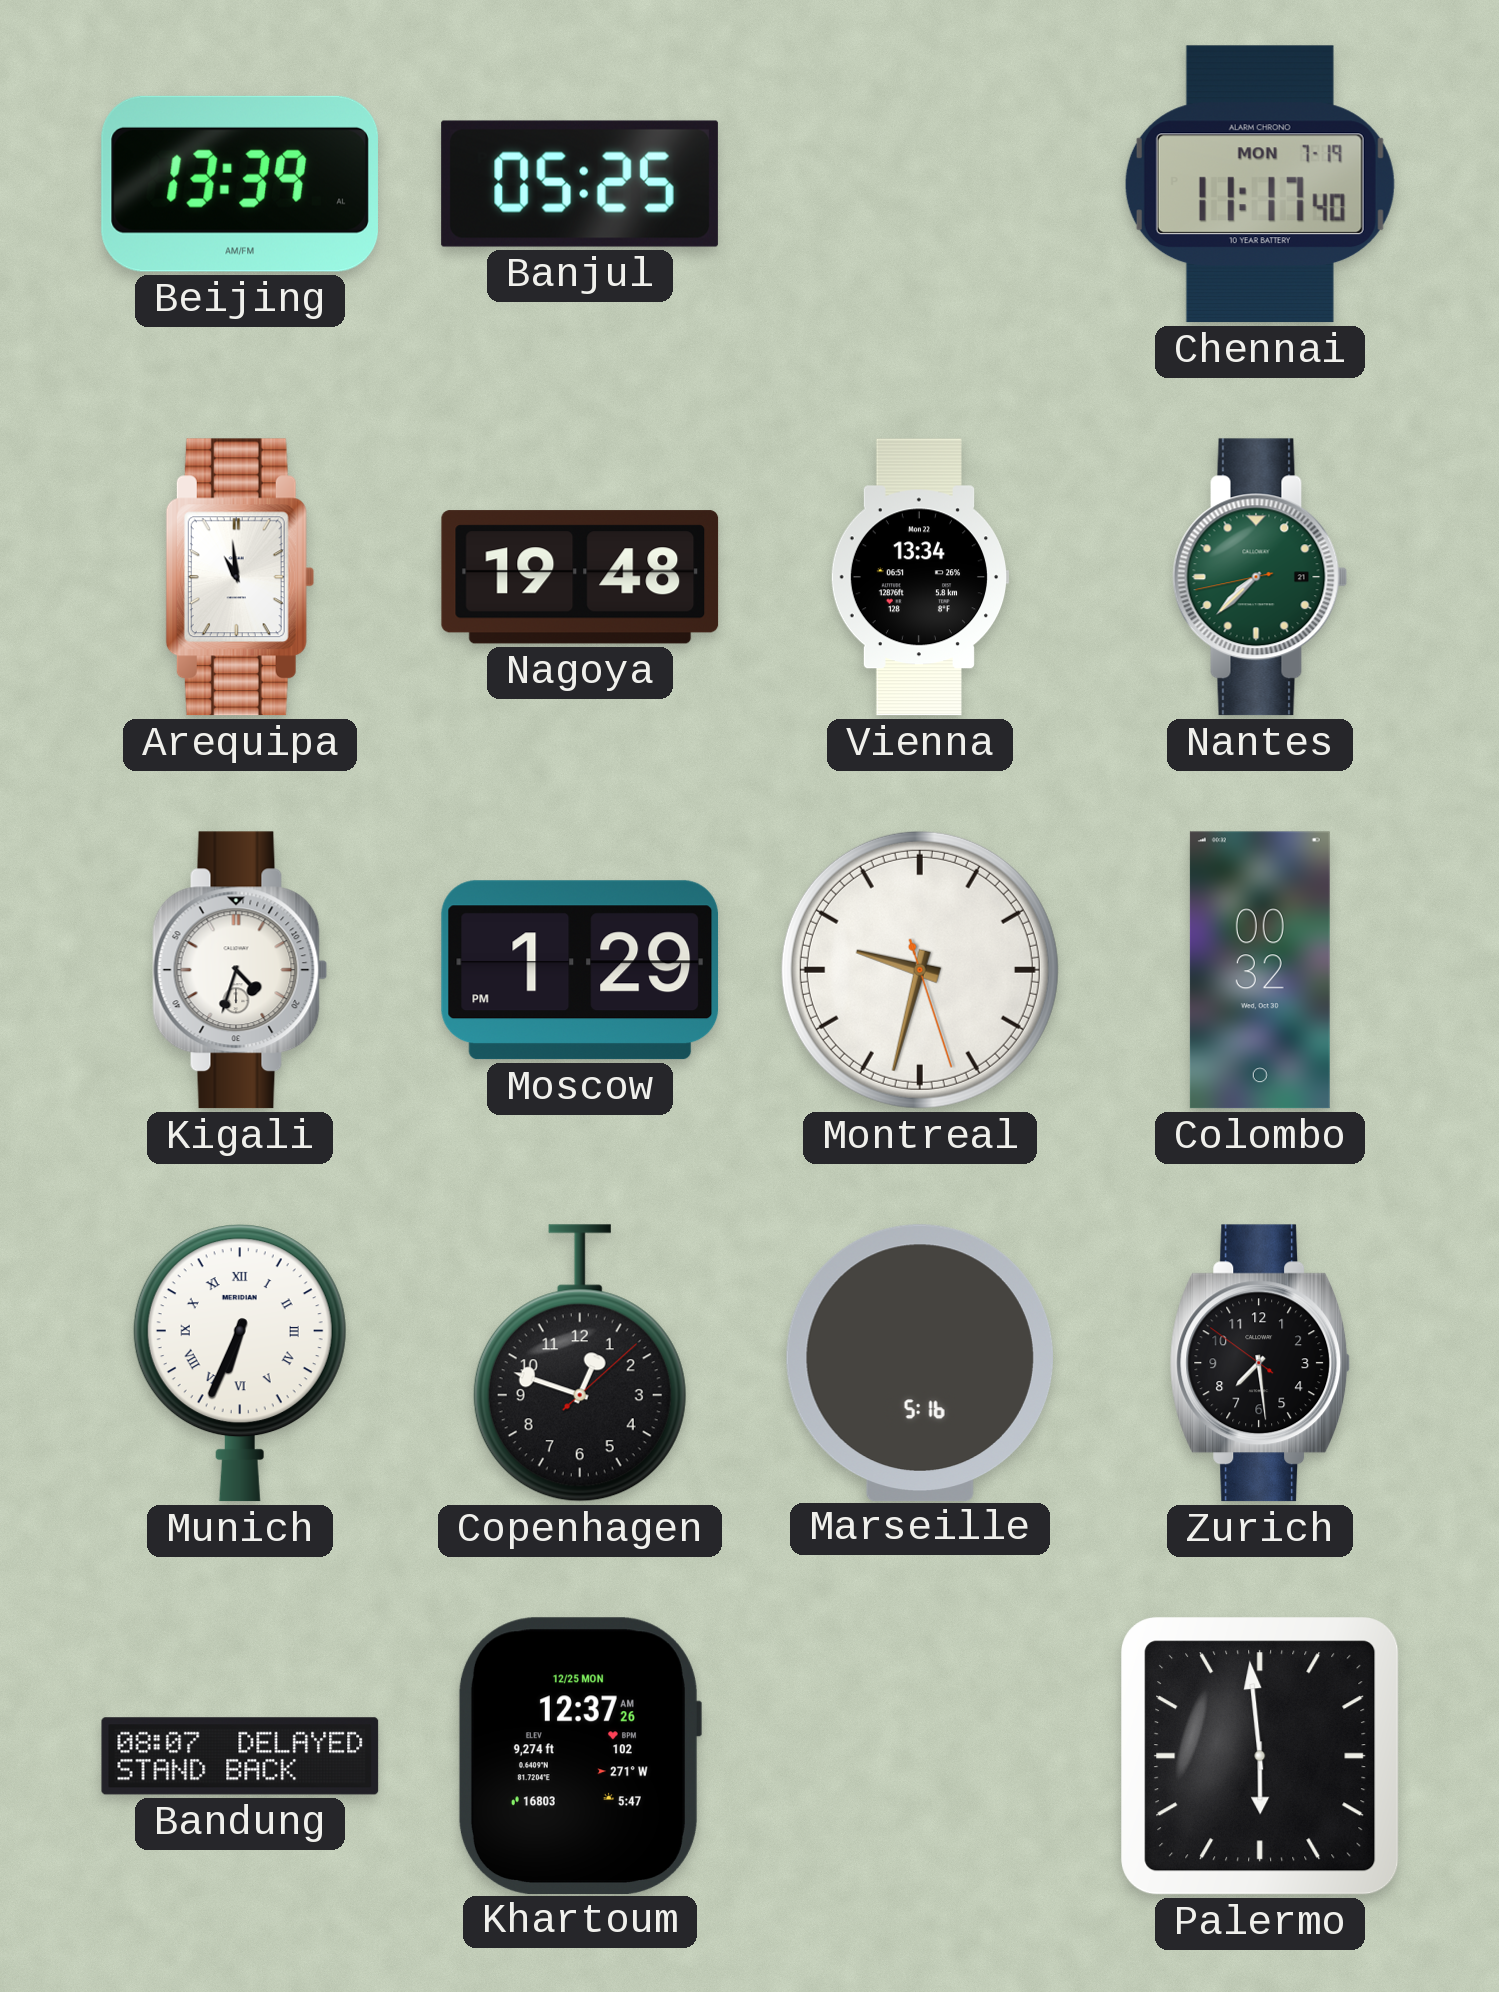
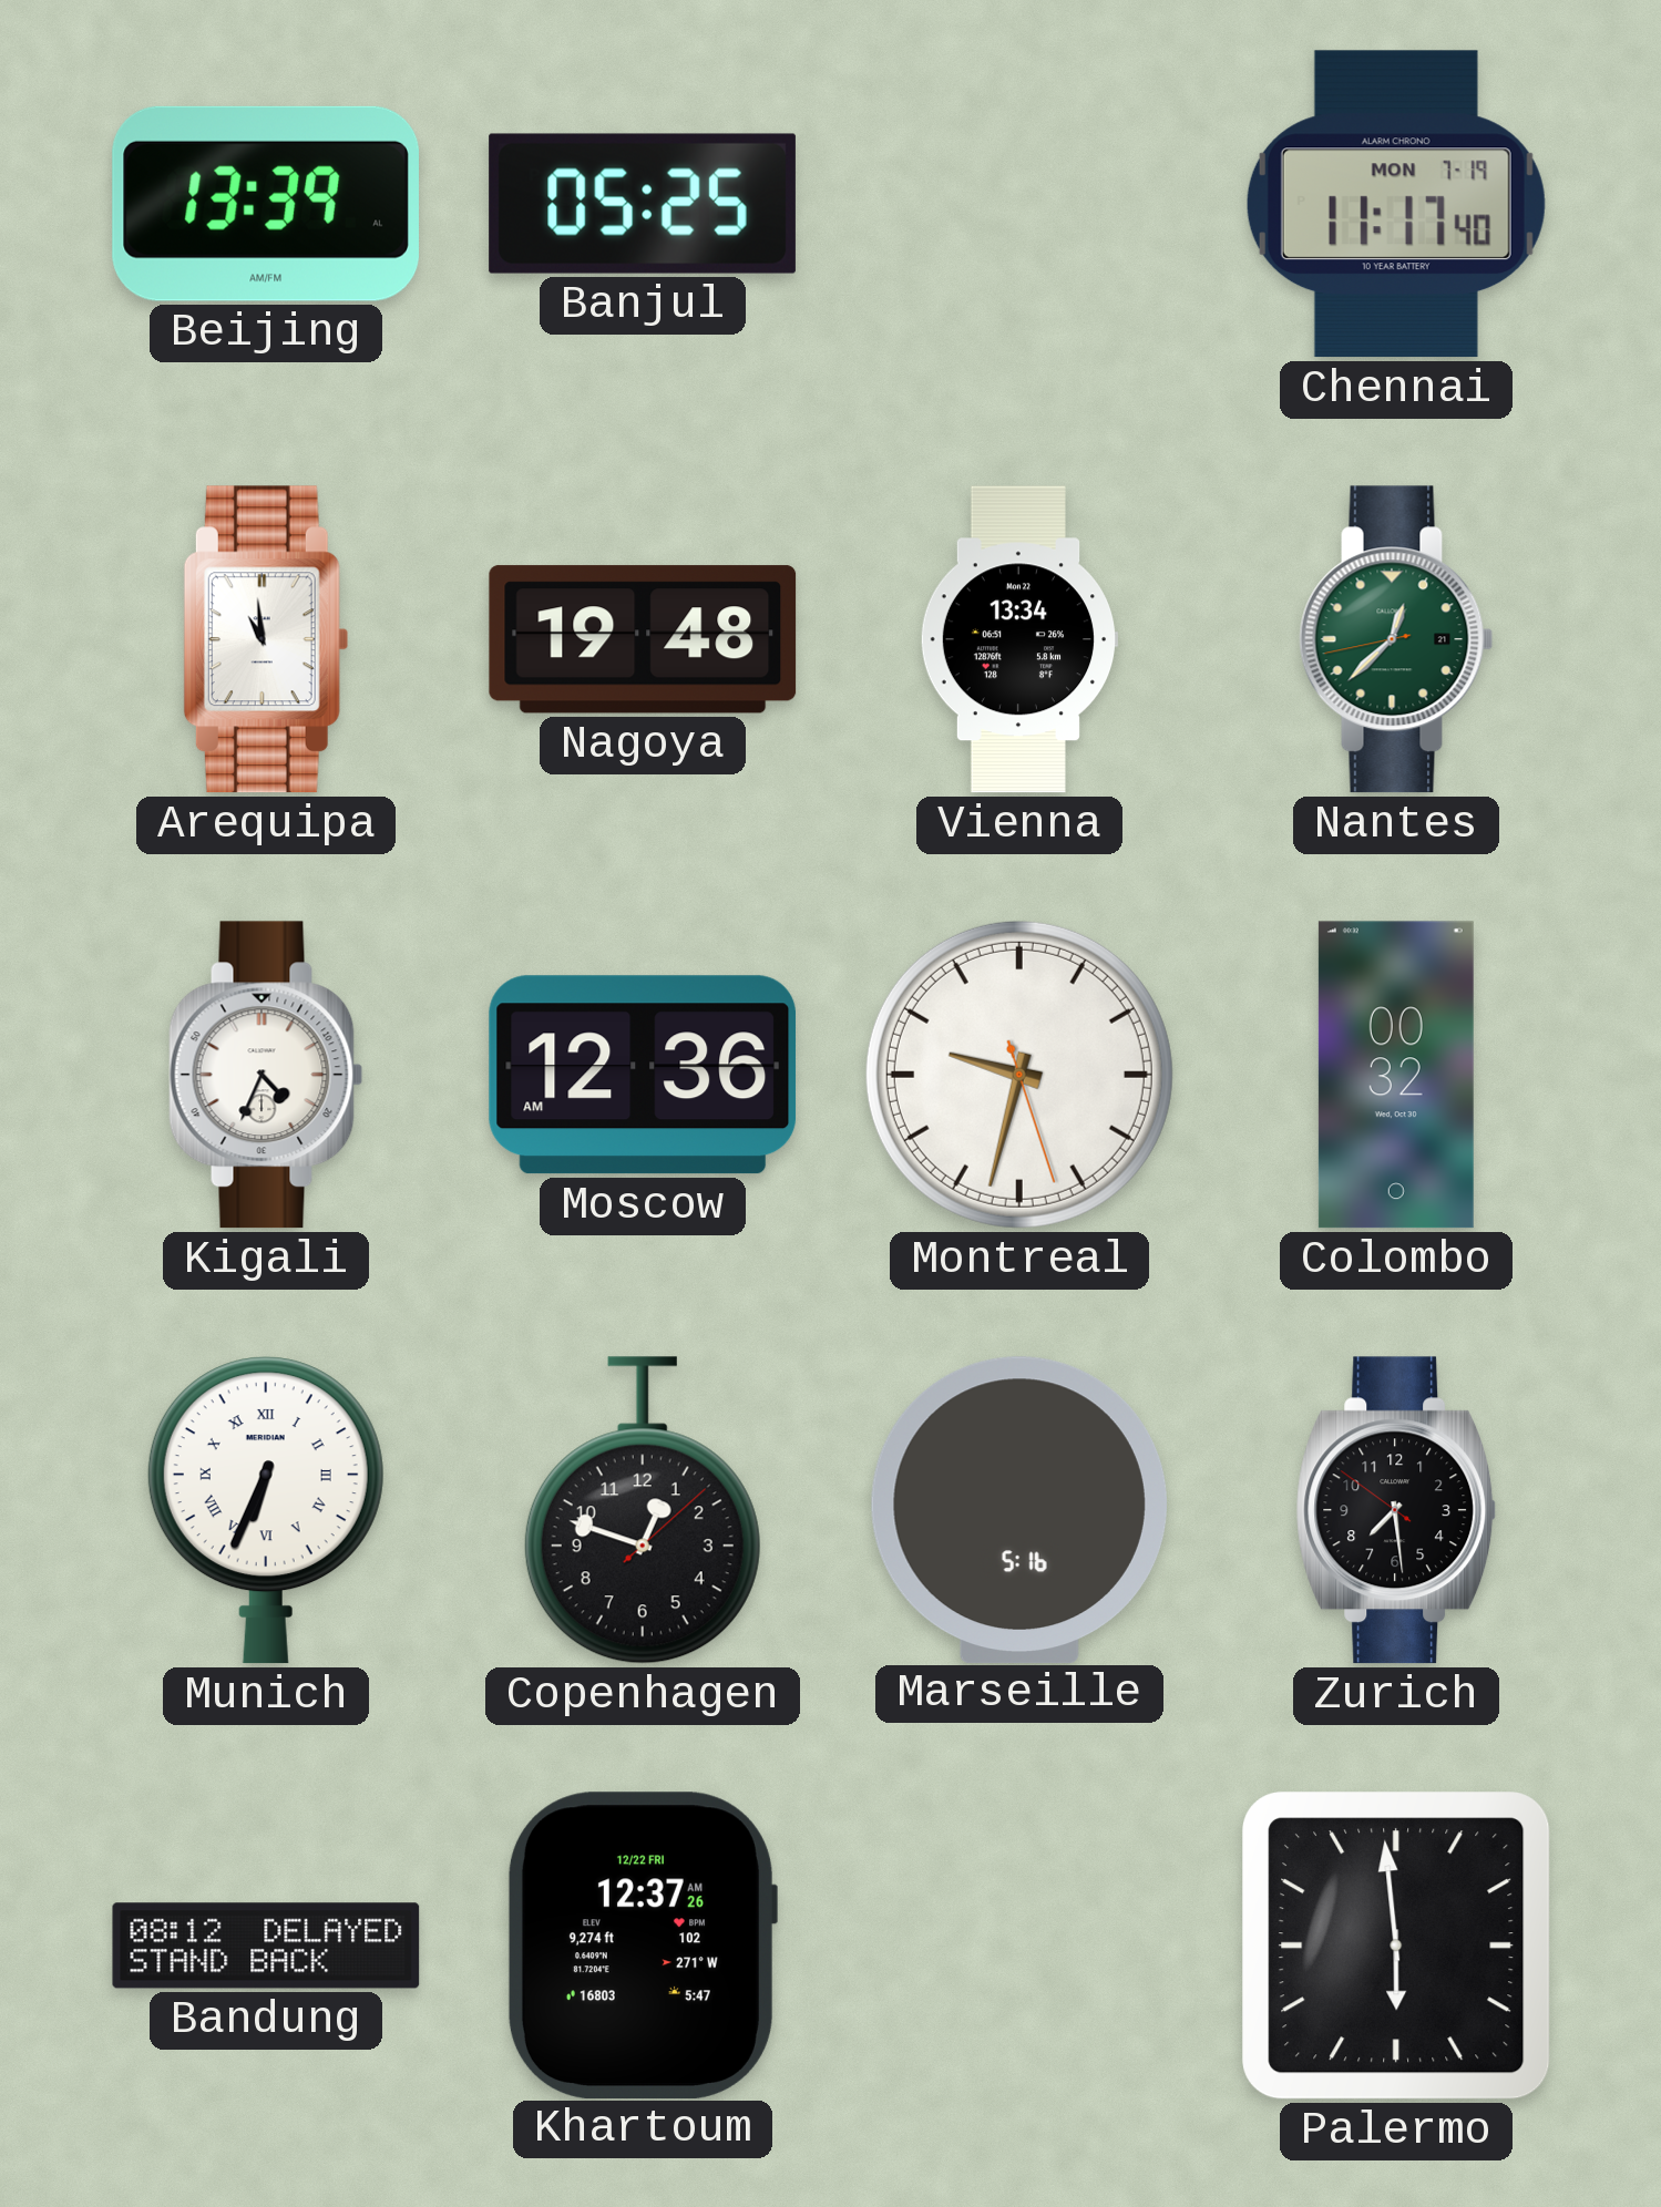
Nantes: 7:37 -> 12:37
Kigali: 4:33 -> 4:34
Moscow: 1:29 -> 12:36
Bandung: 08:07 -> 08:12
Khartoum date: 12/25 MON -> 12/22 FRI
